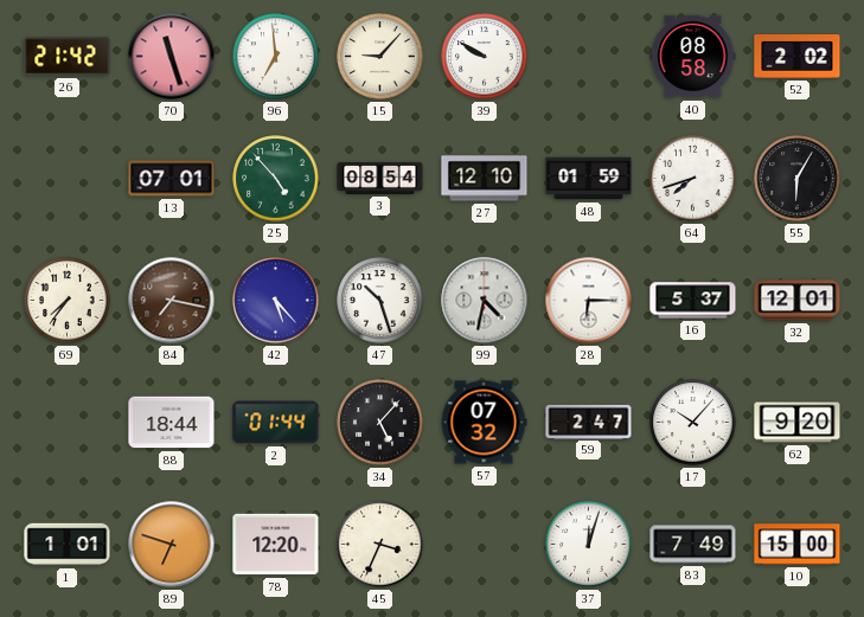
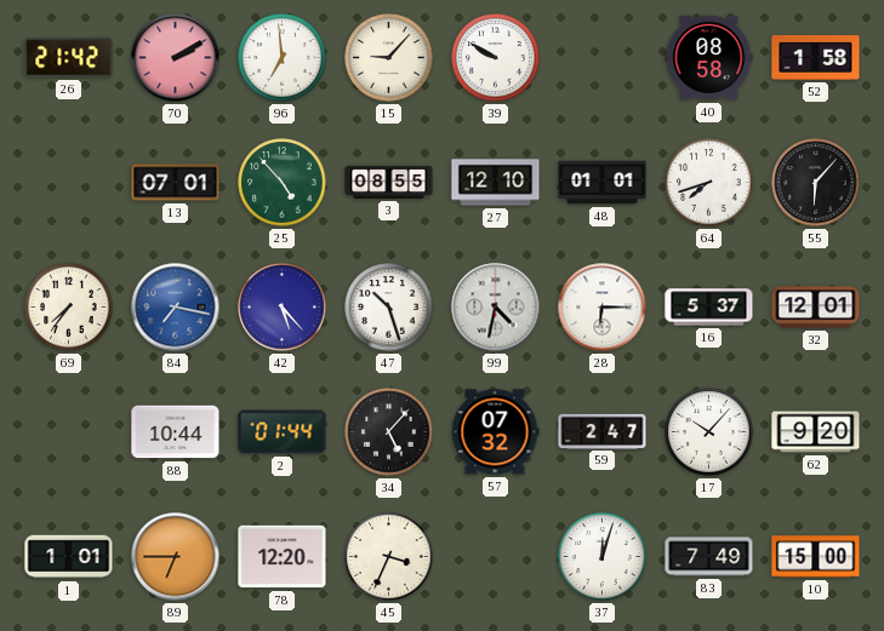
70: 11:27 -> 2:10
52: 2:02 -> 1:58
3: 08:54 -> 08:55
48: 01:59 -> 01:01
55: 6:05 -> 6:07
84 dial: brown -> blue
88: 18:44 -> 10:44
89: 6:48 -> 6:45
